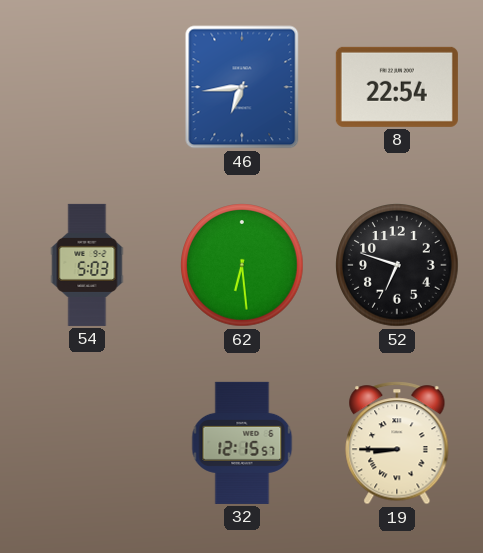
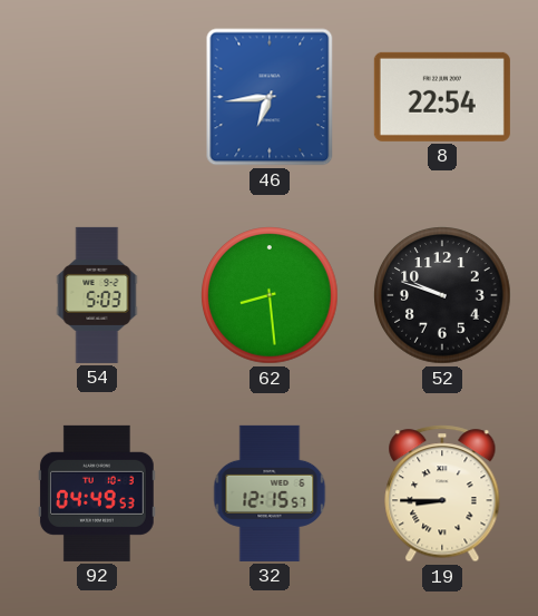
62: 6:29 -> 8:29
52: 6:48 -> 9:48
92: none -> 04:49
